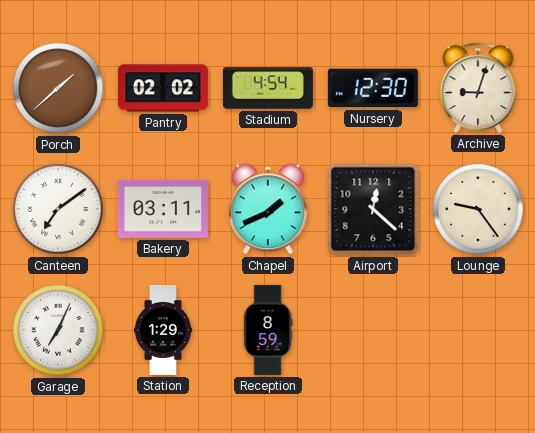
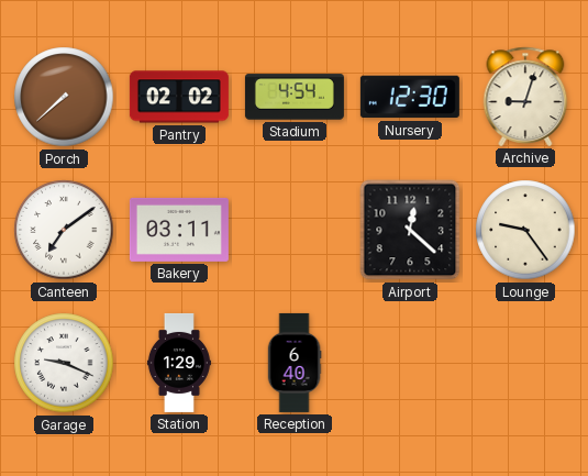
Porch: 1:38 -> 7:38
Chapel: 1:41 -> none
Garage: 7:04 -> 9:19
Reception: 8:59 -> 6:40
